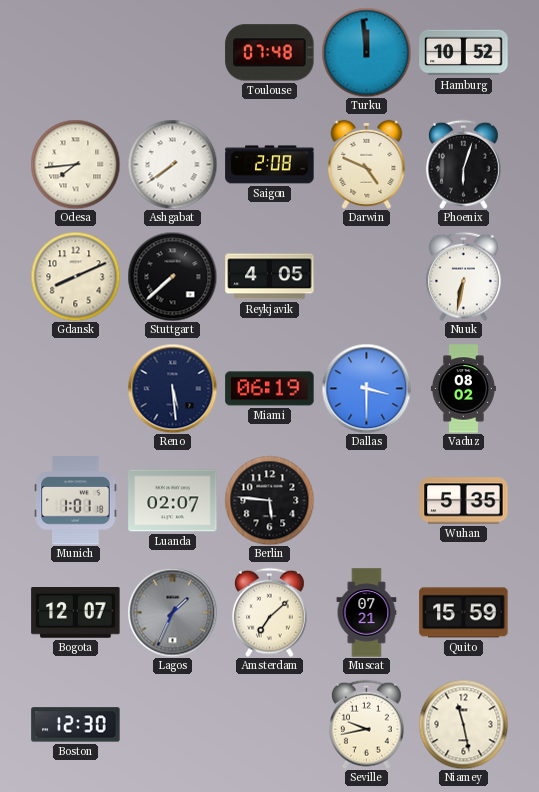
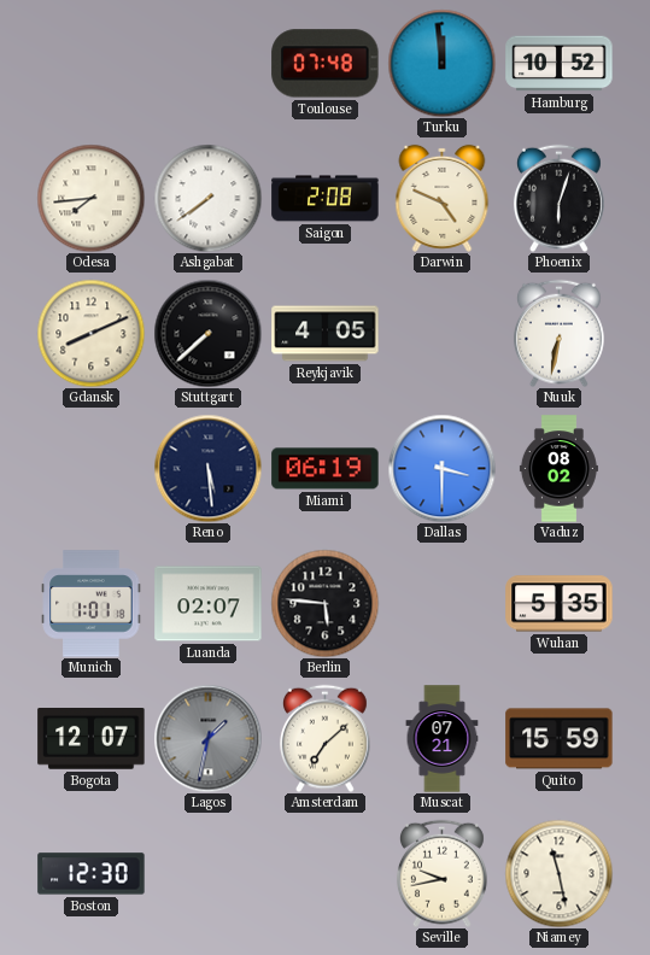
Lagos: 1:34 -> 1:32
